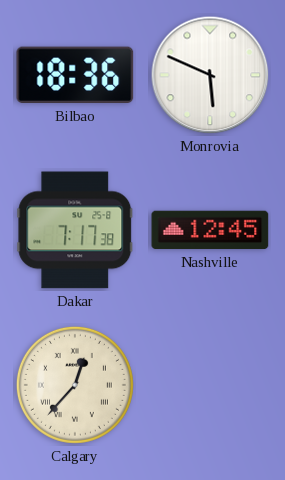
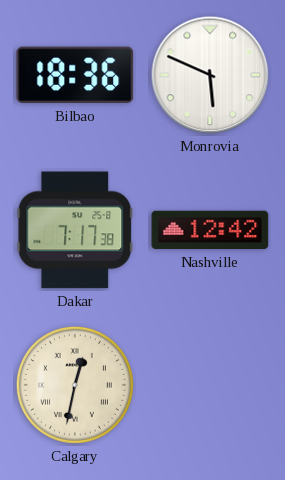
Nashville: 12:45 -> 12:42
Calgary: 12:37 -> 12:32
